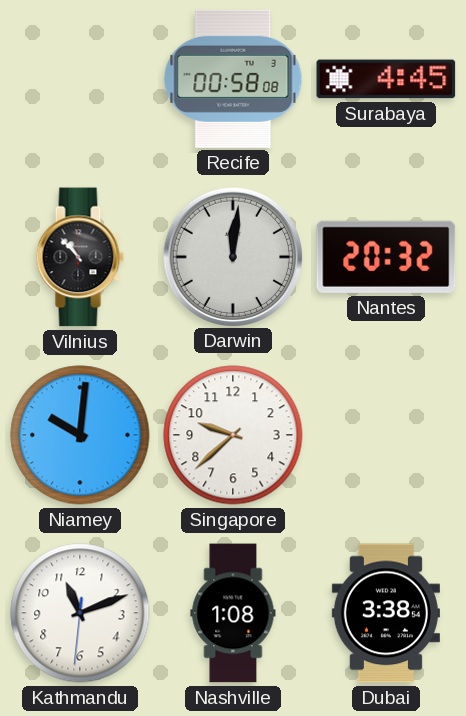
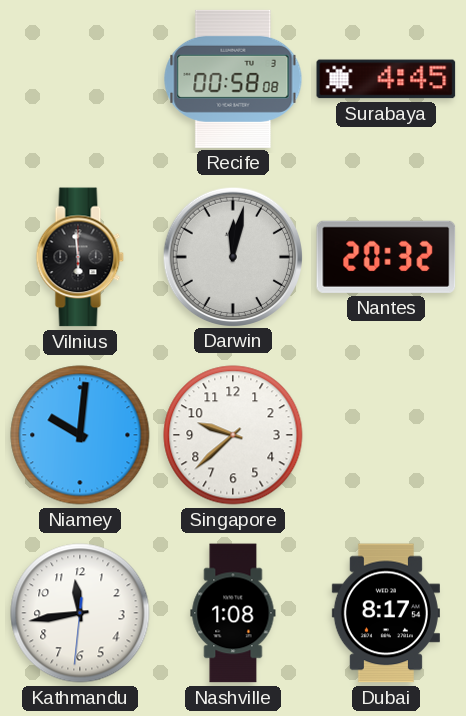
Vilnius: 10:53 -> 5:59
Darwin: 12:01 -> 12:02
Kathmandu: 11:11 -> 11:43
Dubai: 3:38 -> 8:17
